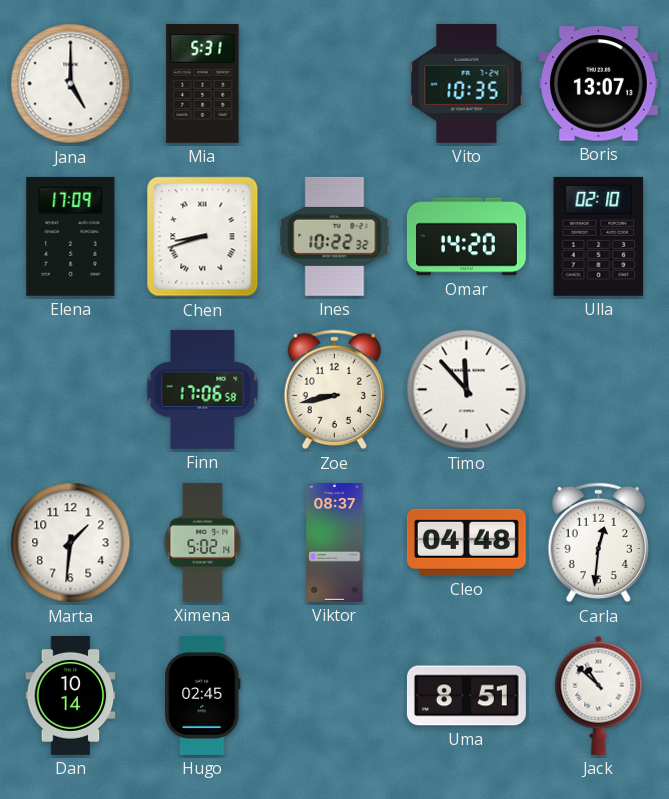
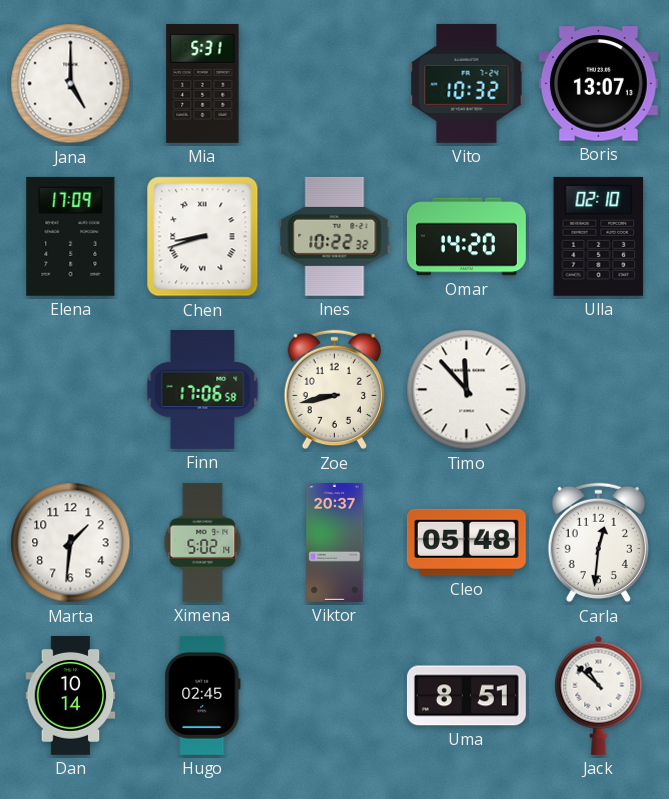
Vito: 10:35 -> 10:32
Viktor: 08:37 -> 20:37
Cleo: 04:48 -> 05:48
